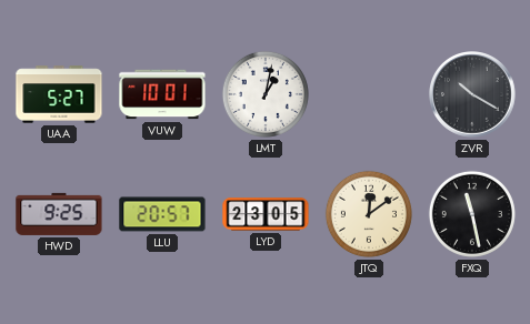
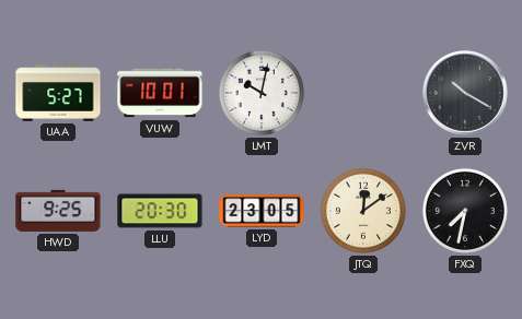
LMT: 1:02 -> 10:02
LLU: 20:57 -> 20:30
FXQ: 11:28 -> 7:32
